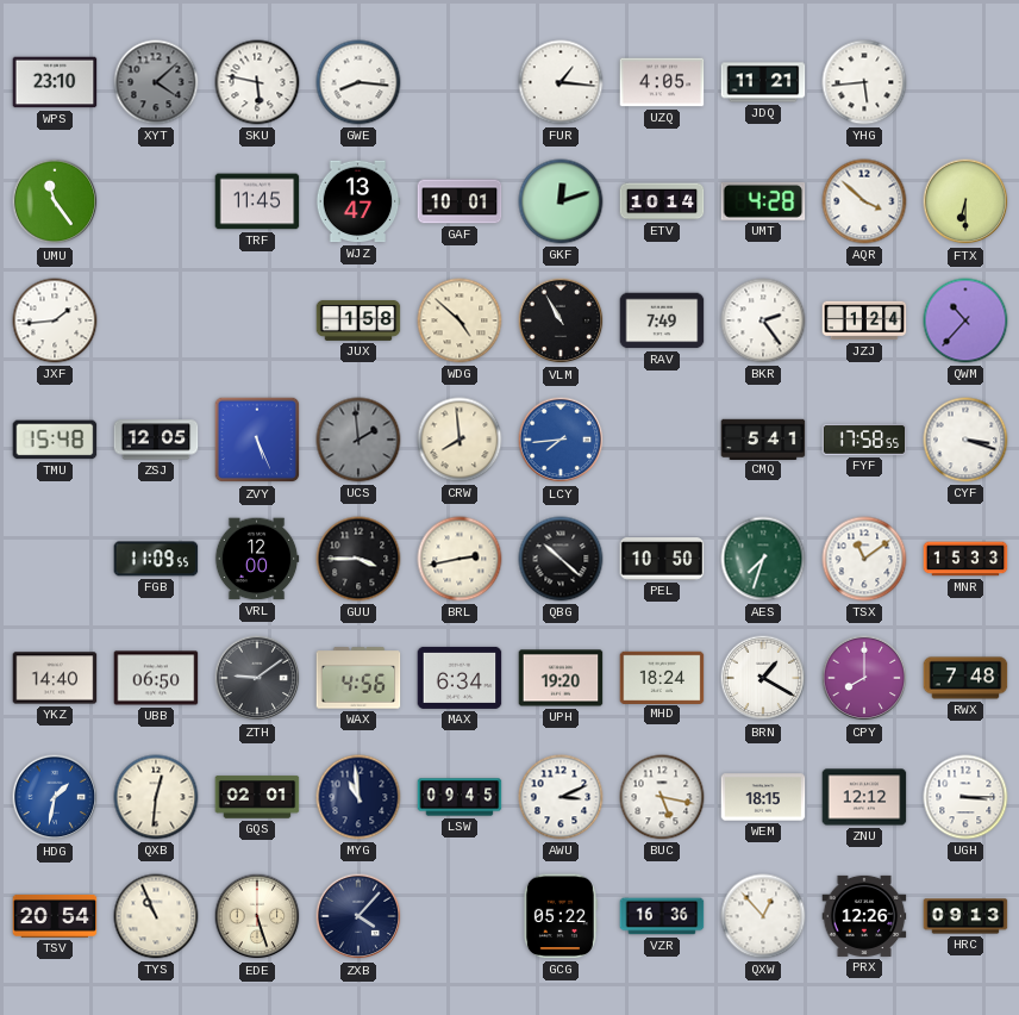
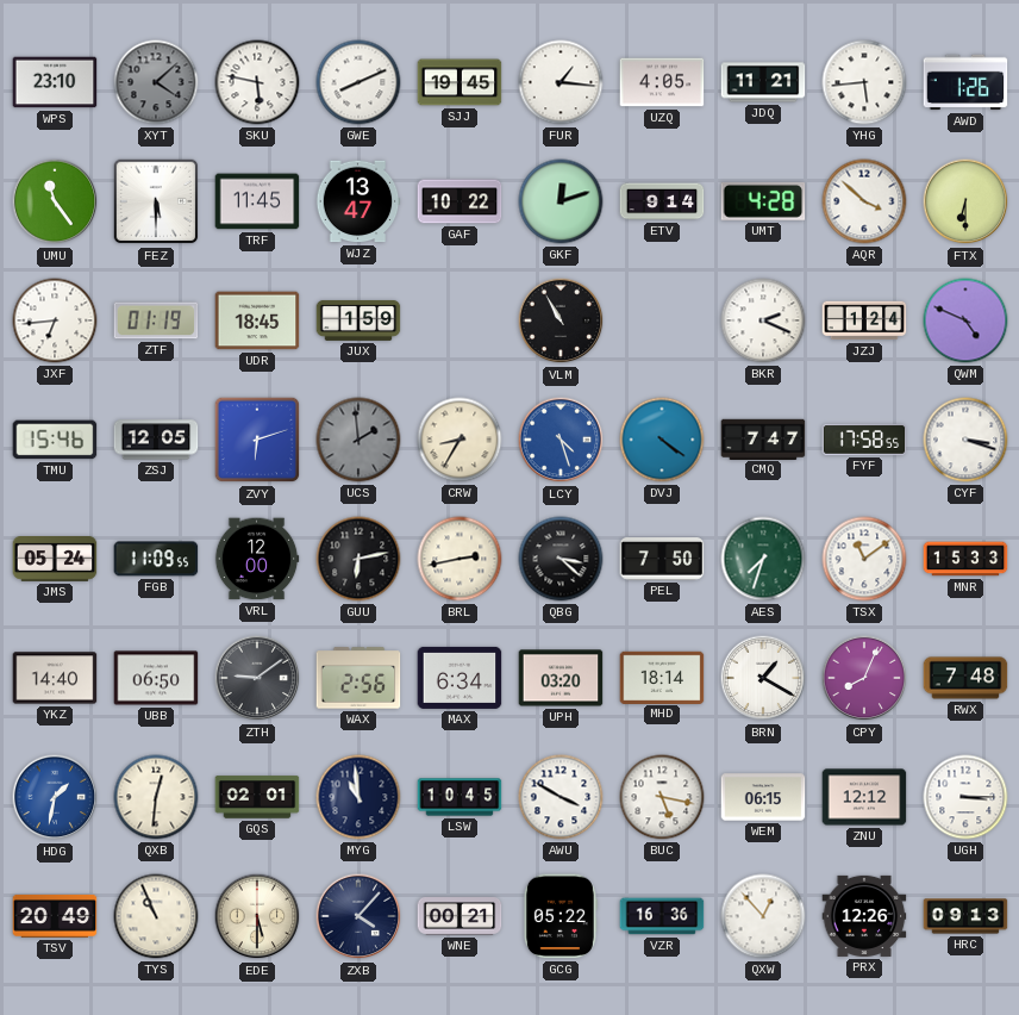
GWE: 8:16 -> 8:11
SJJ: none -> 19:45
AWD: none -> 1:26
FEZ: none -> 5:30
GAF: 10:01 -> 10:22
ETV: 10:14 -> 9:14
JXF: 1:44 -> 6:44
ZTF: none -> 01:19
UDR: none -> 18:45
JUX: 1:58 -> 1:59
WDG: 4:52 -> none
RAV: 7:49 -> none
BKR: 2:24 -> 2:19
QWM: 10:37 -> 4:49
TMU: 15:48 -> 15:46
ZVY: 5:26 -> 6:12
CRW: 7:59 -> 8:35
LCY: 7:44 -> 4:27
DVJ: none -> 4:21
CMQ: 5:41 -> 7:47
JMS: none -> 05:24
GUU: 3:45 -> 6:13
QBG: 10:22 -> 3:22
PEL: 10:50 -> 7:50
WAX: 4:56 -> 2:56
UPH: 19:20 -> 03:20
MHD: 18:24 -> 18:14
CPY: 8:00 -> 8:04
LSW: 09:45 -> 10:45
AWU: 3:11 -> 3:50
WEM: 18:15 -> 06:15
TSV: 20:54 -> 20:49
EDE: 5:27 -> 5:30
WNE: none -> 00:21
